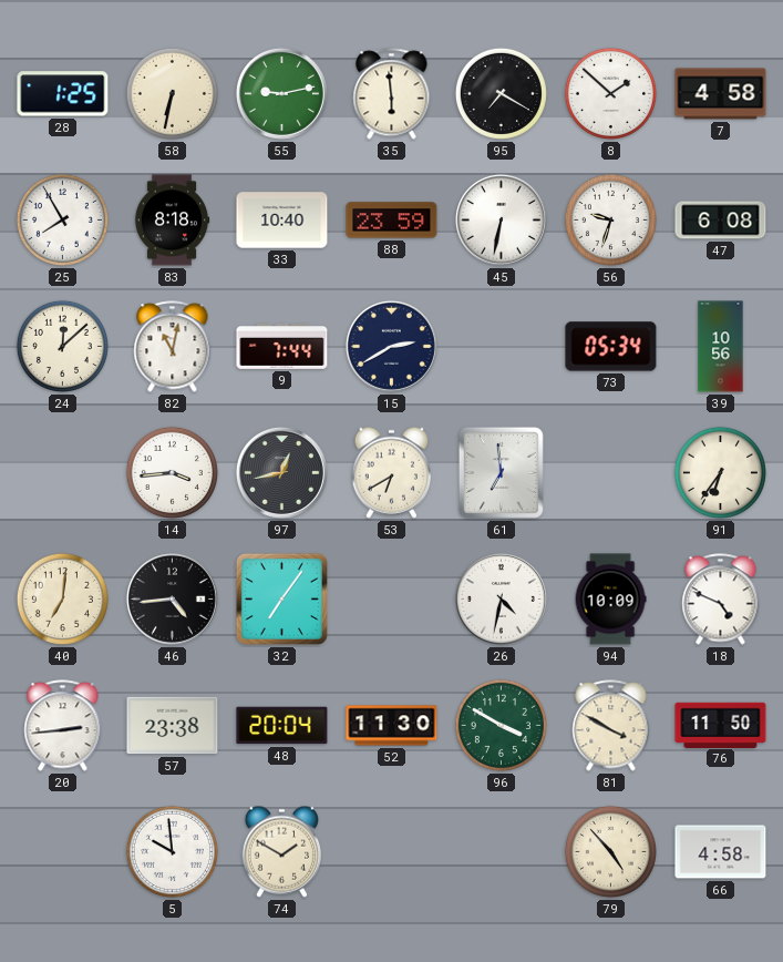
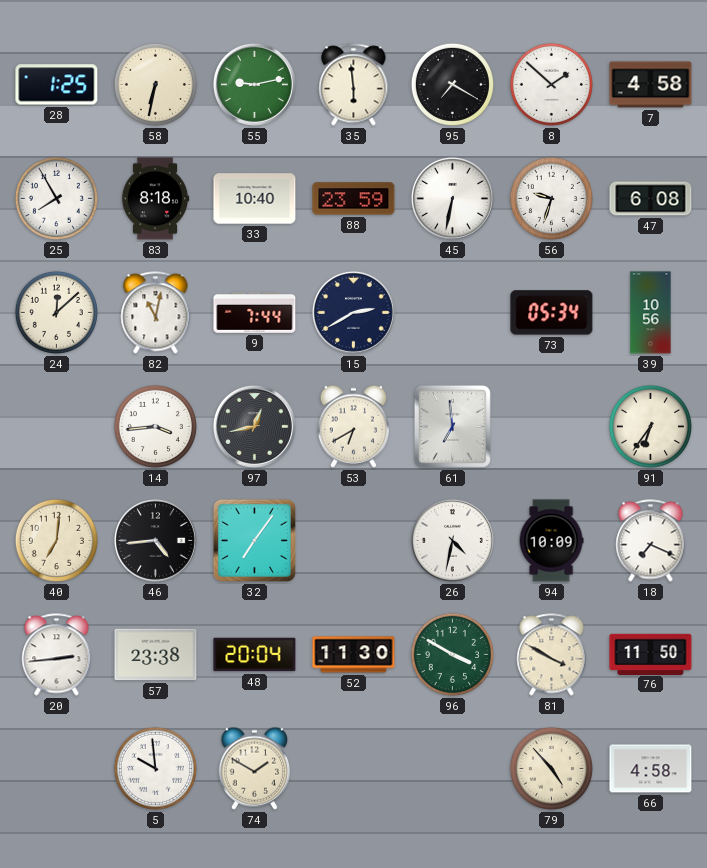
18: 4:49 -> 7:19
